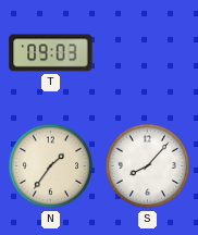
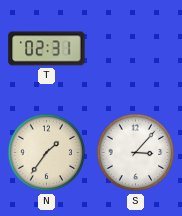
T: 09:03 -> 02:31
S: 8:07 -> 3:07
